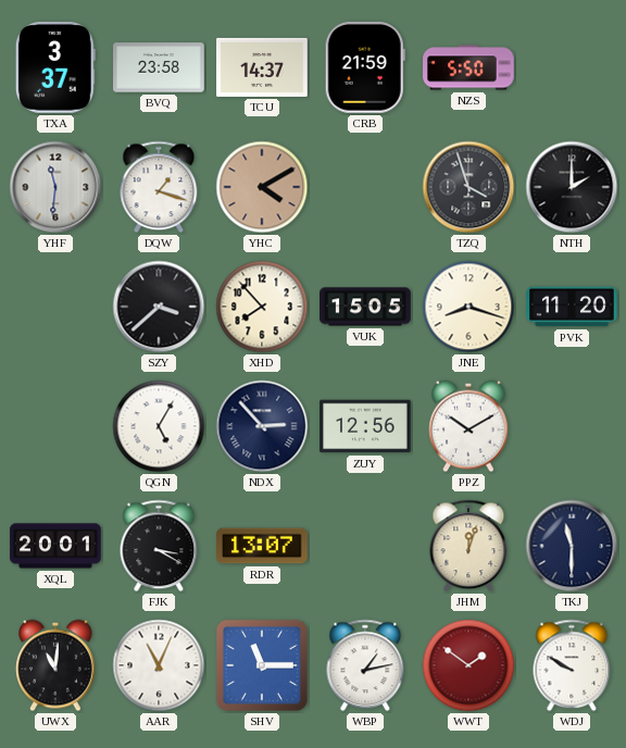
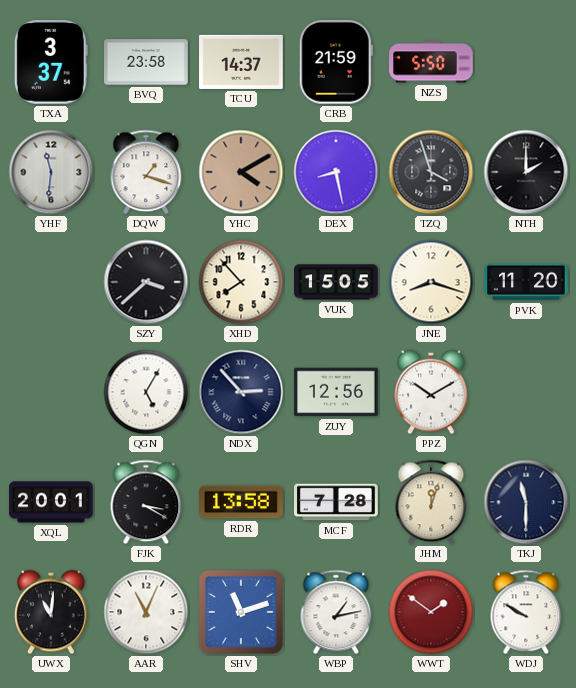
DEX: none -> 8:28
RDR: 13:07 -> 13:58
MCF: none -> 7:28
SHV: 11:15 -> 11:12
